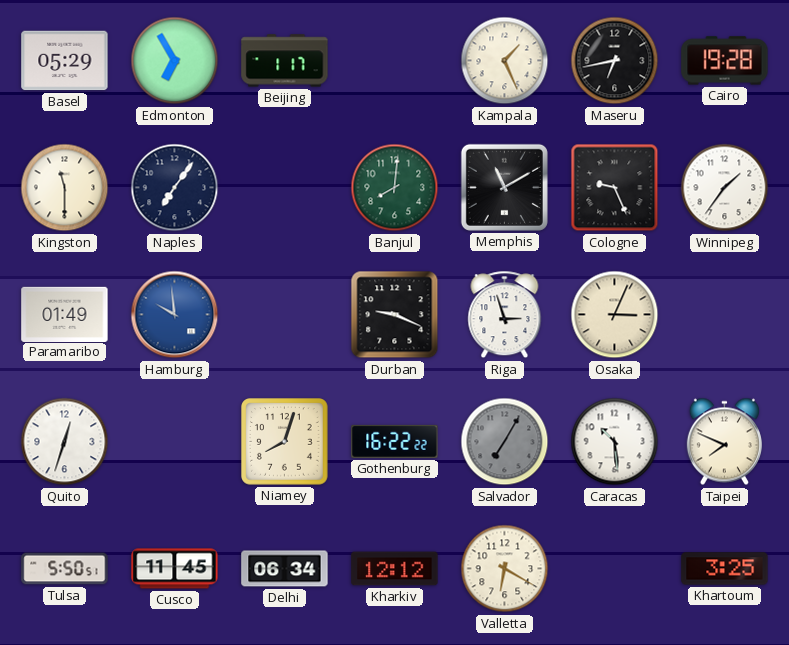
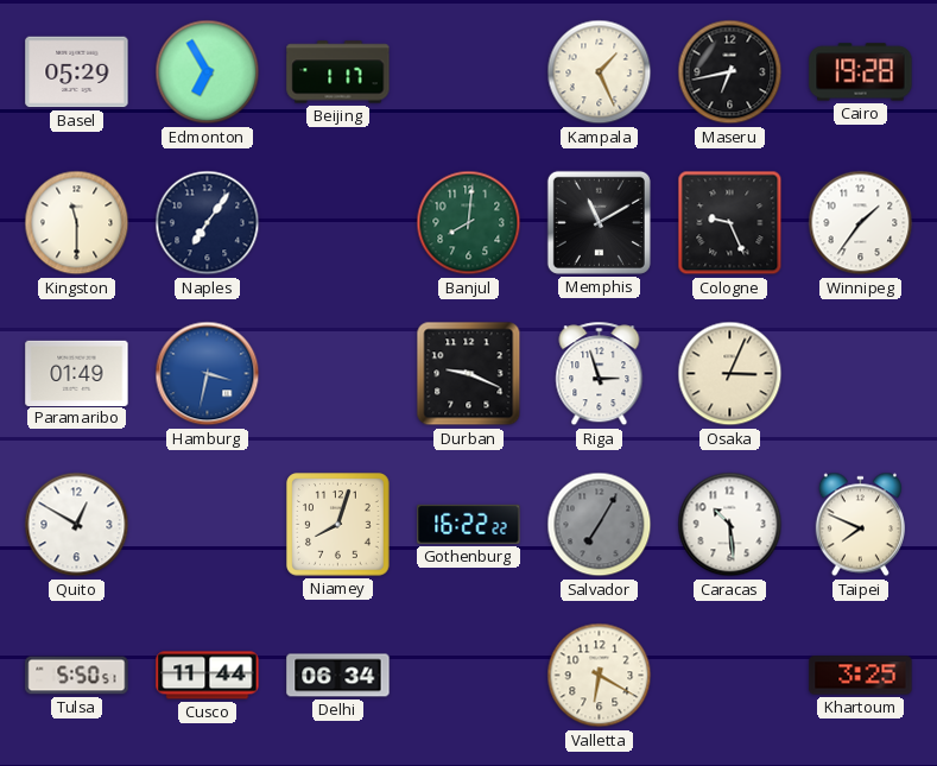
Hamburg: 9:59 -> 3:32
Quito: 12:33 -> 12:50
Cusco: 11:45 -> 11:44
Kharkiv: 12:12 -> none
